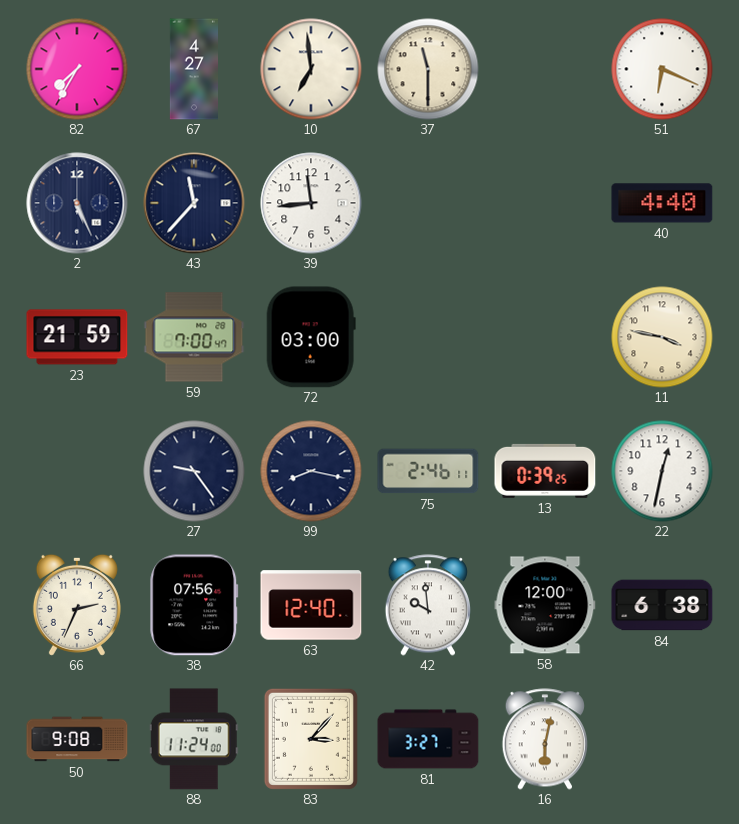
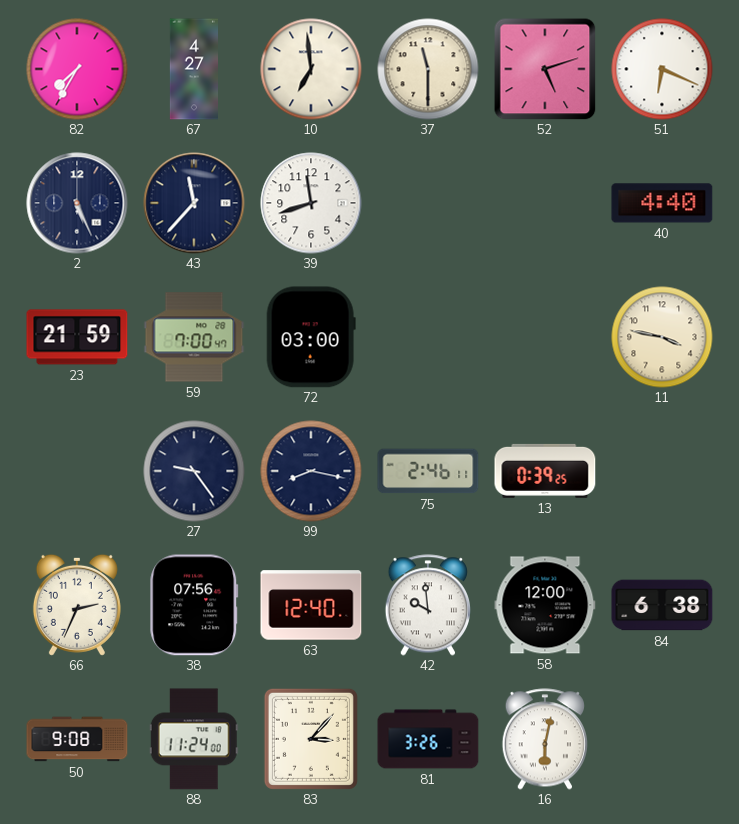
52: none -> 5:12
39: 11:44 -> 11:42
22: 12:32 -> none
81: 3:27 -> 3:26
